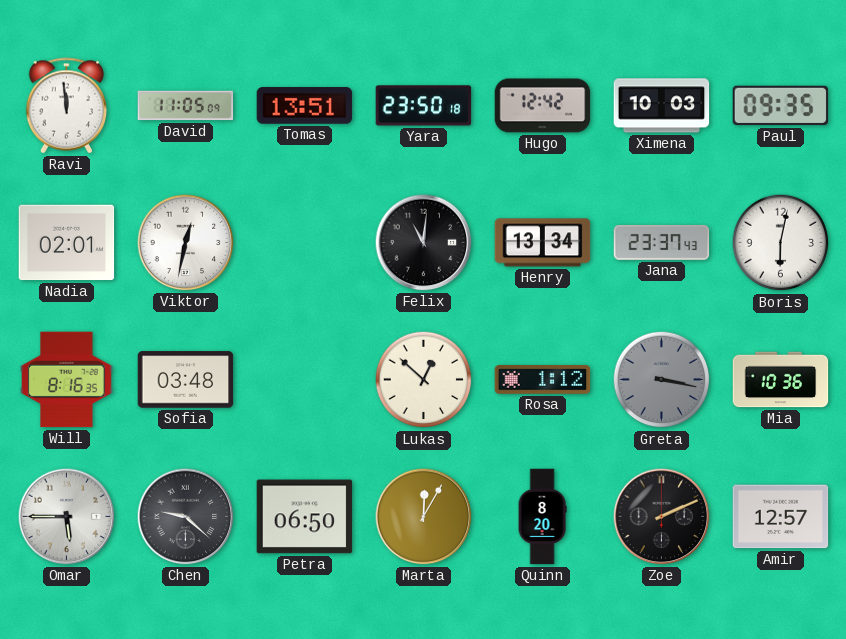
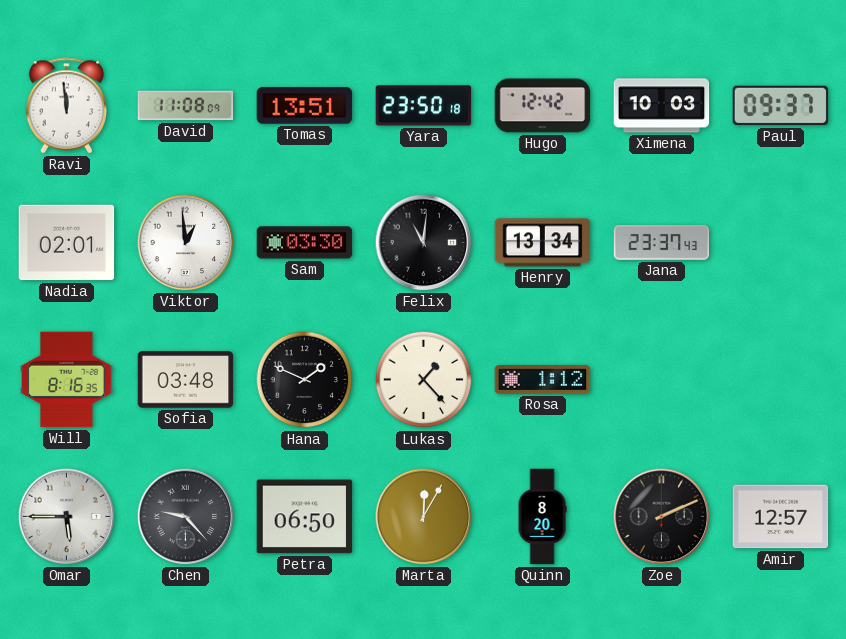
David: 11:05 -> 11:08
Paul: 09:35 -> 09:37
Viktor: 12:32 -> 12:59
Sam: none -> 03:30
Boris: 6:02 -> none
Hana: none -> 1:49
Lukas: 12:52 -> 1:23
Greta: 3:17 -> none
Mia: 10:36 -> none
Chen: 9:22 -> 9:23
